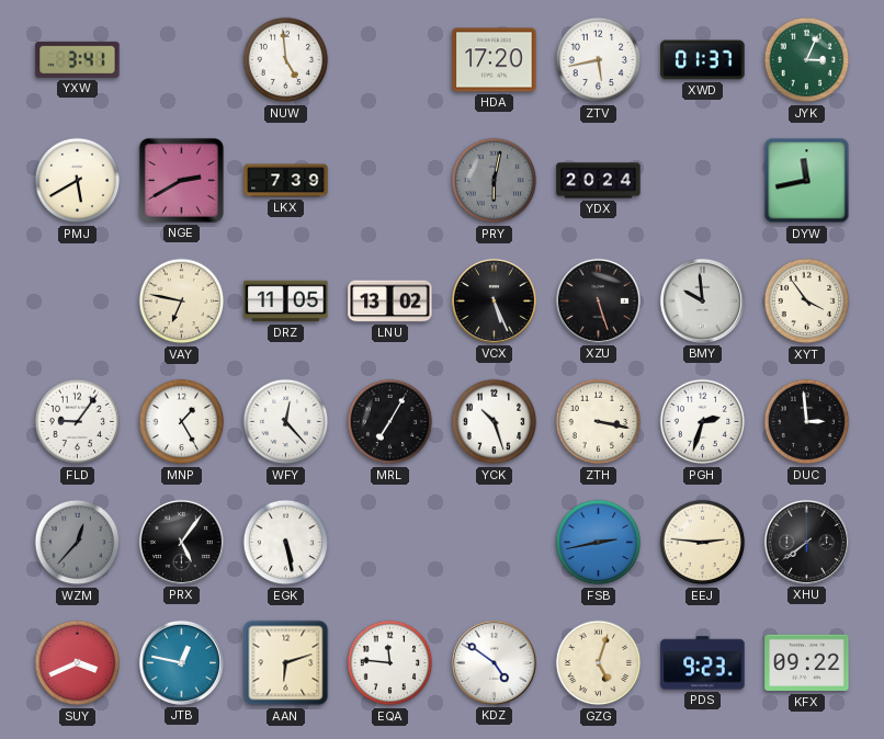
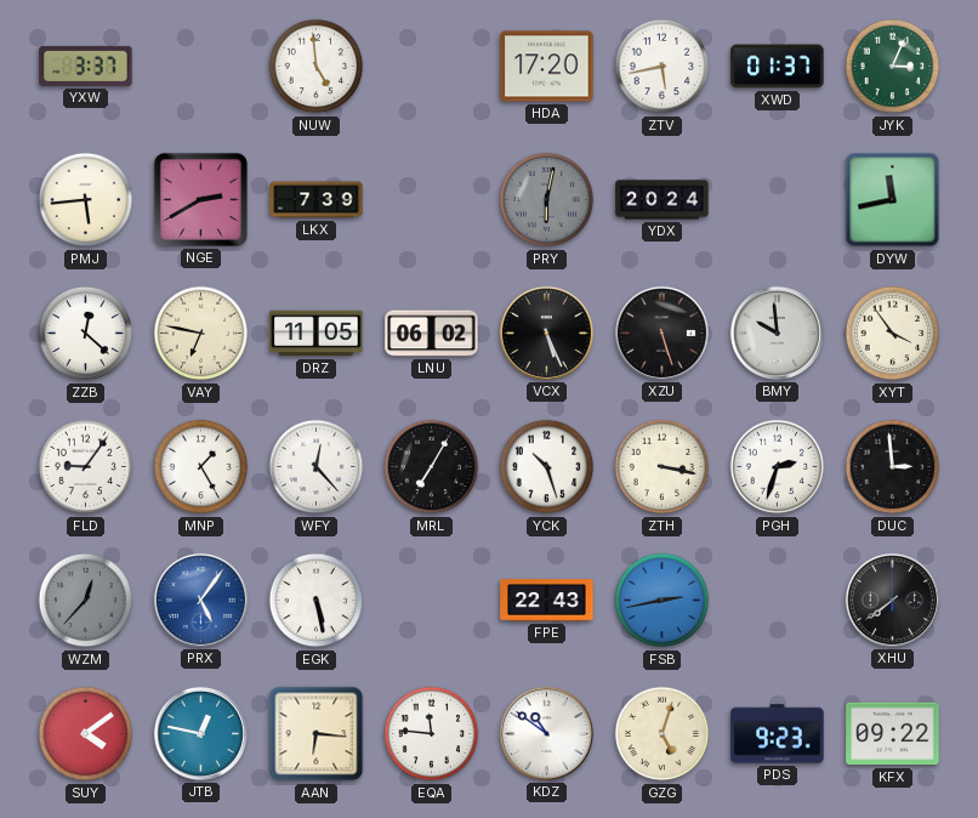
YXW: 3:41 -> 3:37
PMJ: 5:40 -> 5:44
ZZB: none -> 12:22
LNU: 13:02 -> 06:02
PRX dial: black -> blue
FPE: none -> 22:43
EEJ: 2:46 -> none
SUY: 3:41 -> 4:09
AAN: 6:12 -> 6:16
KDZ: 4:51 -> 10:51
